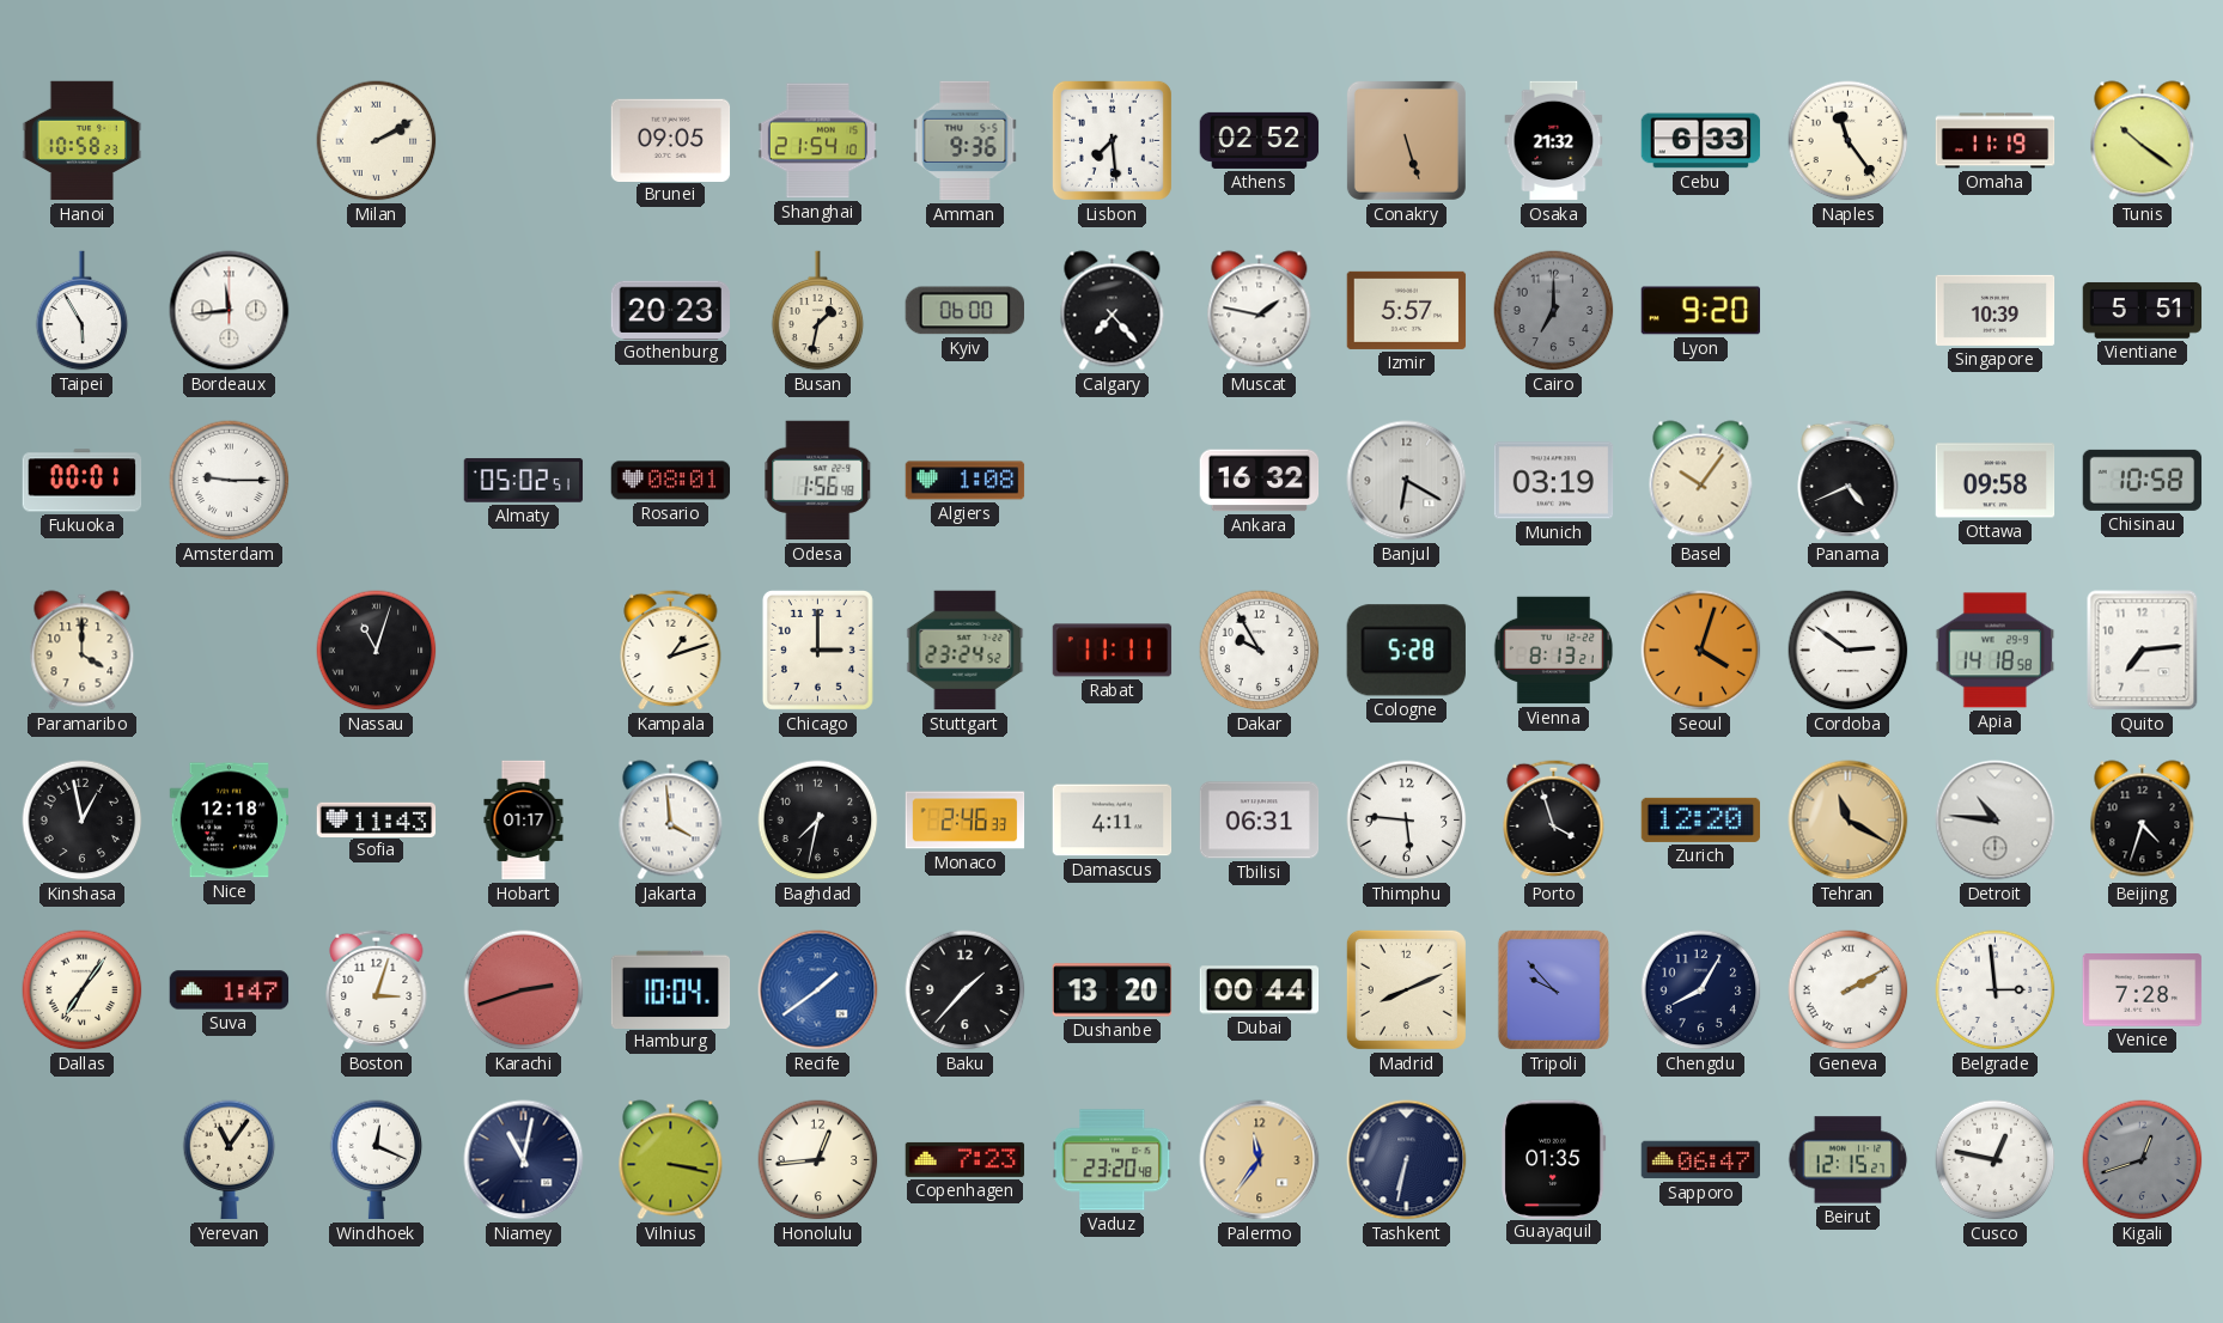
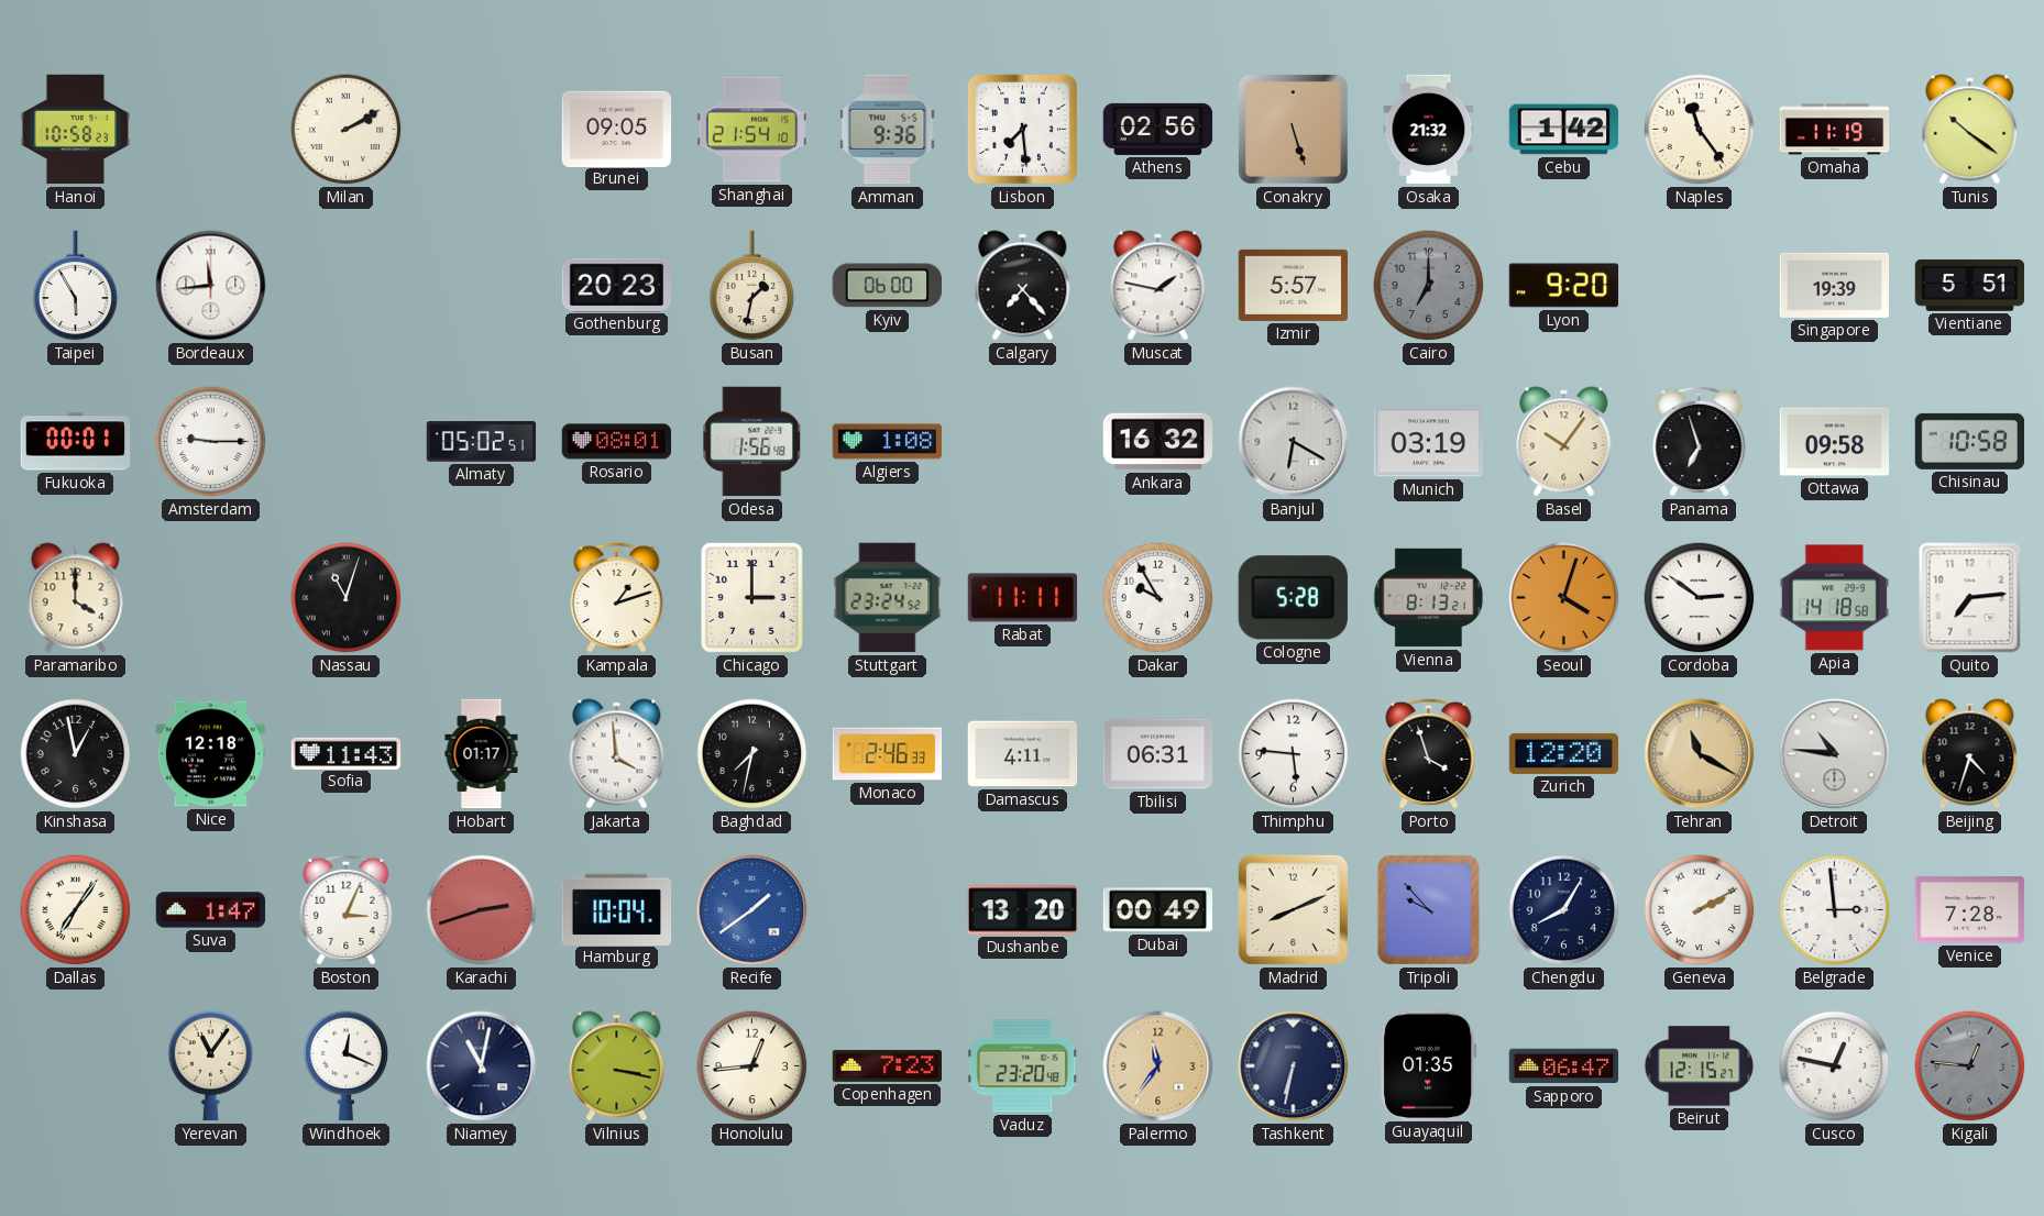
Athens: 02:52 -> 02:56
Cebu: 6:33 -> 1:42
Singapore: 10:39 -> 19:39
Panama: 4:41 -> 6:57
Boston: 3:03 -> 3:04
Baku: 1:37 -> none
Dubai: 00:44 -> 00:49
Kigali: 12:42 -> 12:46
